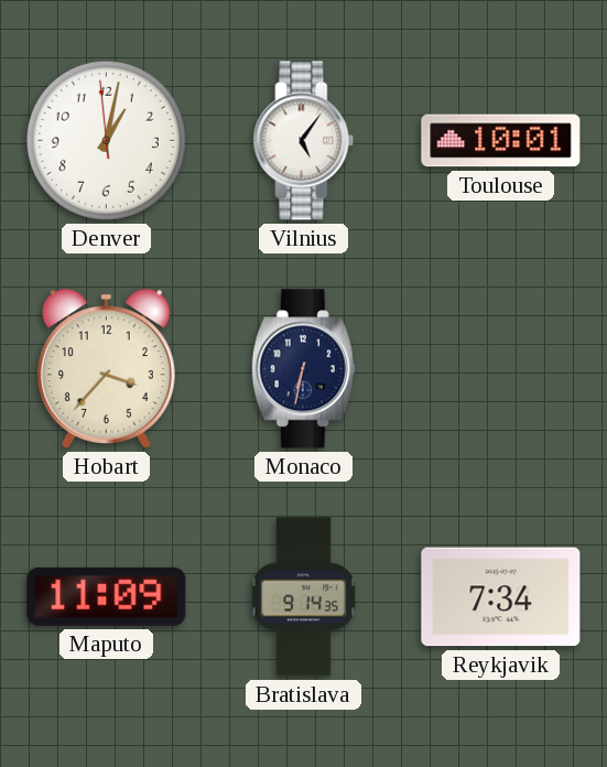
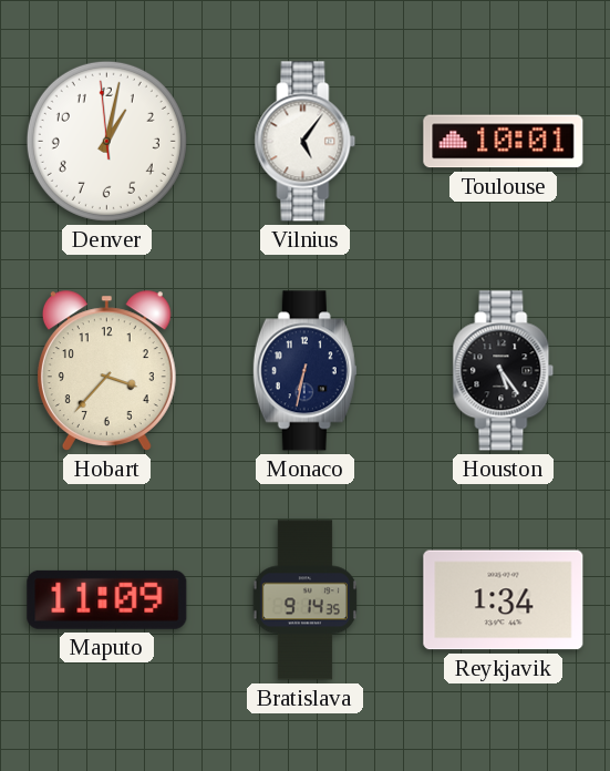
Houston: none -> 5:24
Reykjavik: 7:34 -> 1:34
